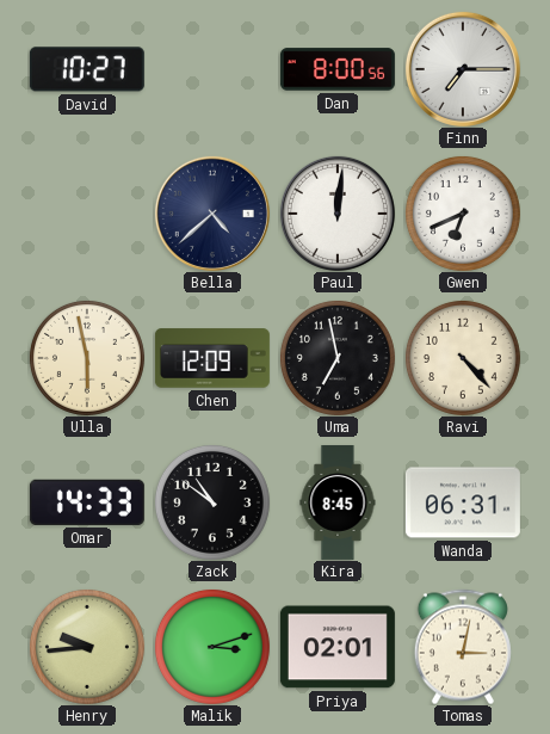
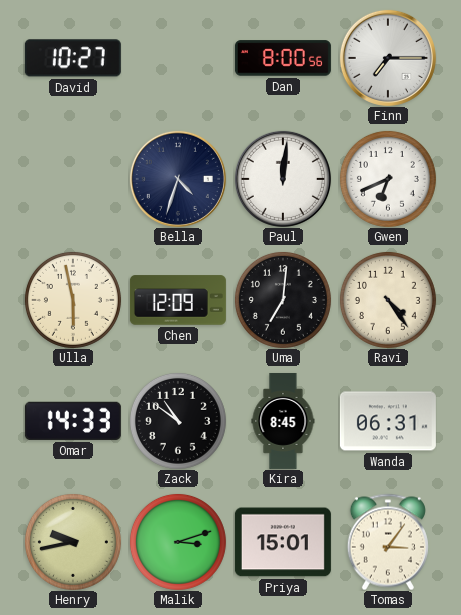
Bella: 4:38 -> 4:33
Uma: 6:58 -> 7:01
Ravi: 4:23 -> 4:24
Henry: 9:44 -> 9:43
Priya: 02:01 -> 15:01
Tomas: 3:02 -> 3:06
